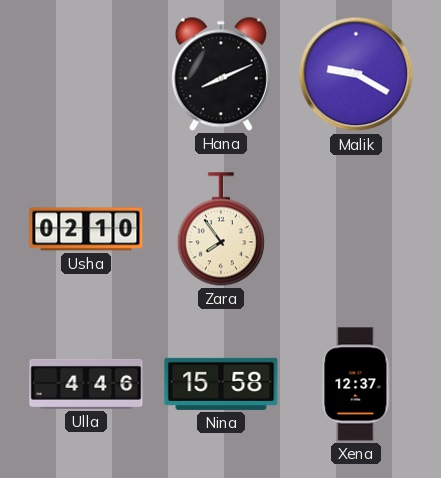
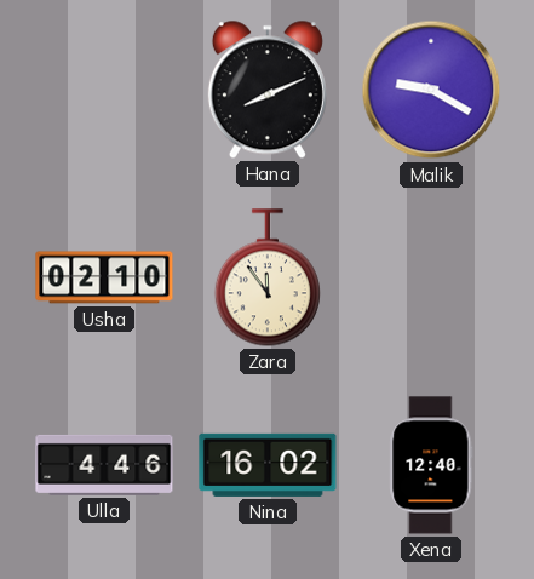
Zara: 7:54 -> 11:54
Nina: 15:58 -> 16:02
Xena: 12:37 -> 12:40
